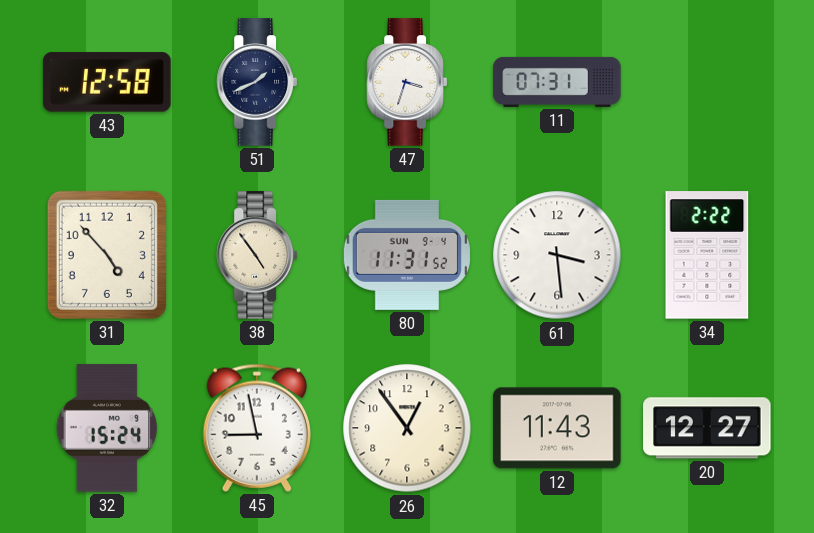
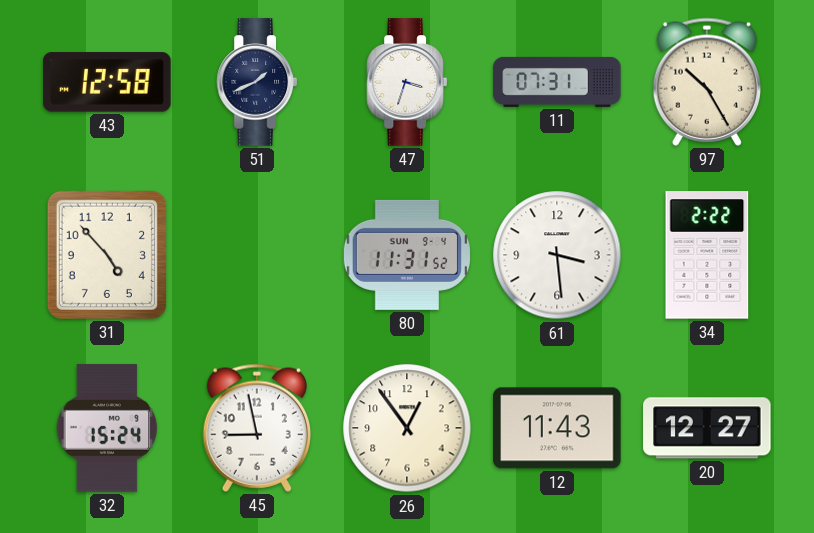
97: none -> 10:25
38: 4:54 -> none
